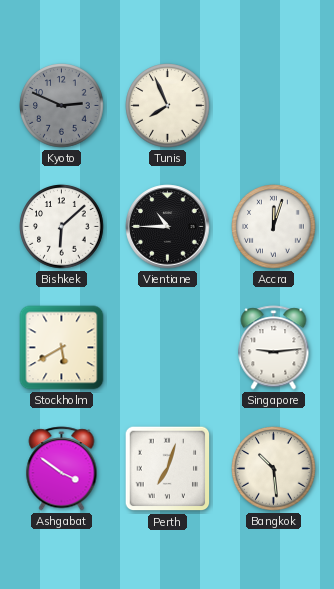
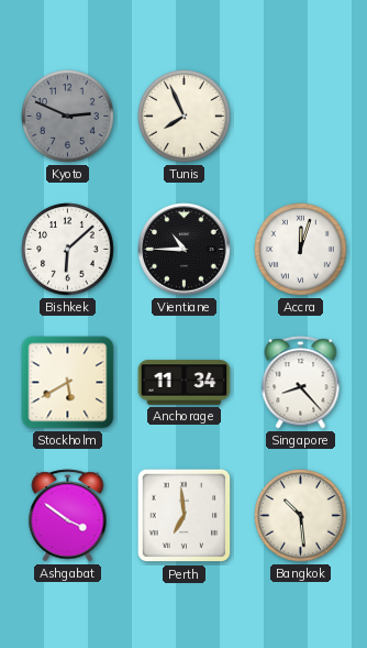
Anchorage: none -> 11:34
Singapore: 9:14 -> 8:23
Perth: 7:03 -> 6:59
